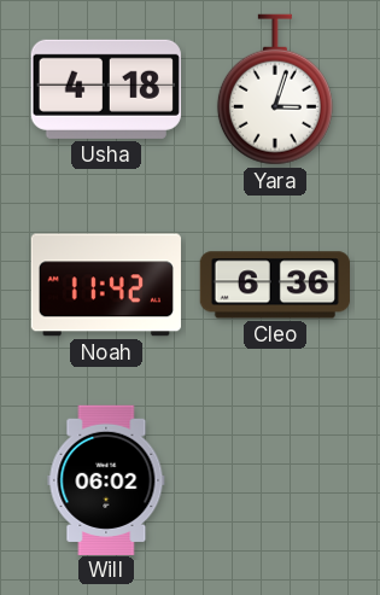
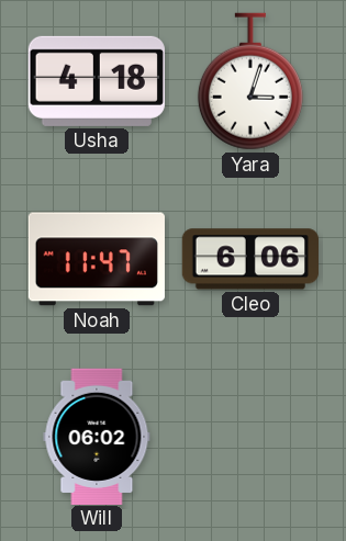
Noah: 11:42 -> 11:47
Cleo: 6:36 -> 6:06
